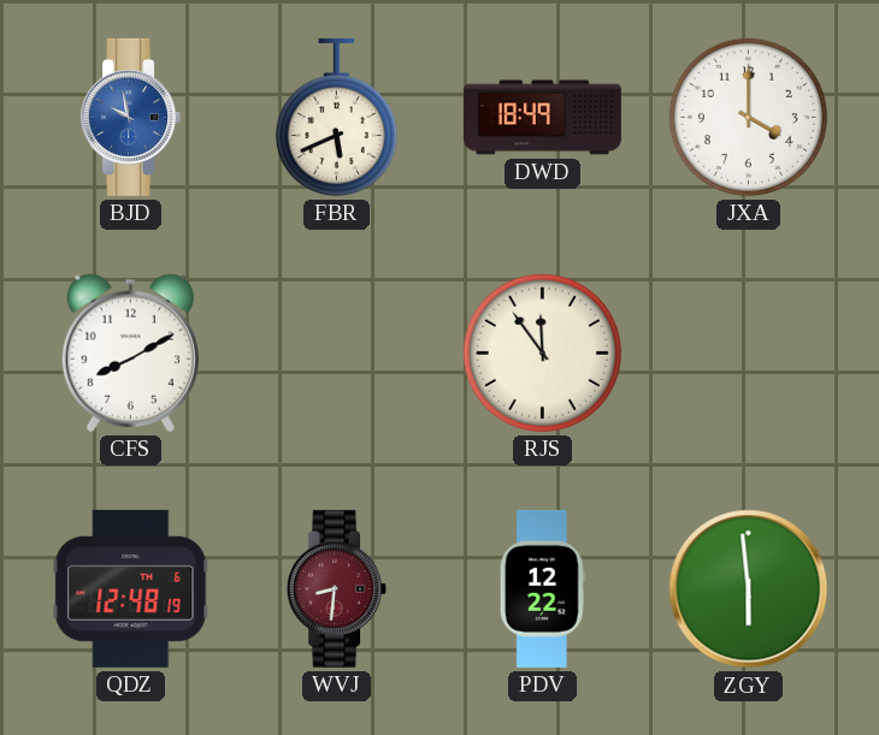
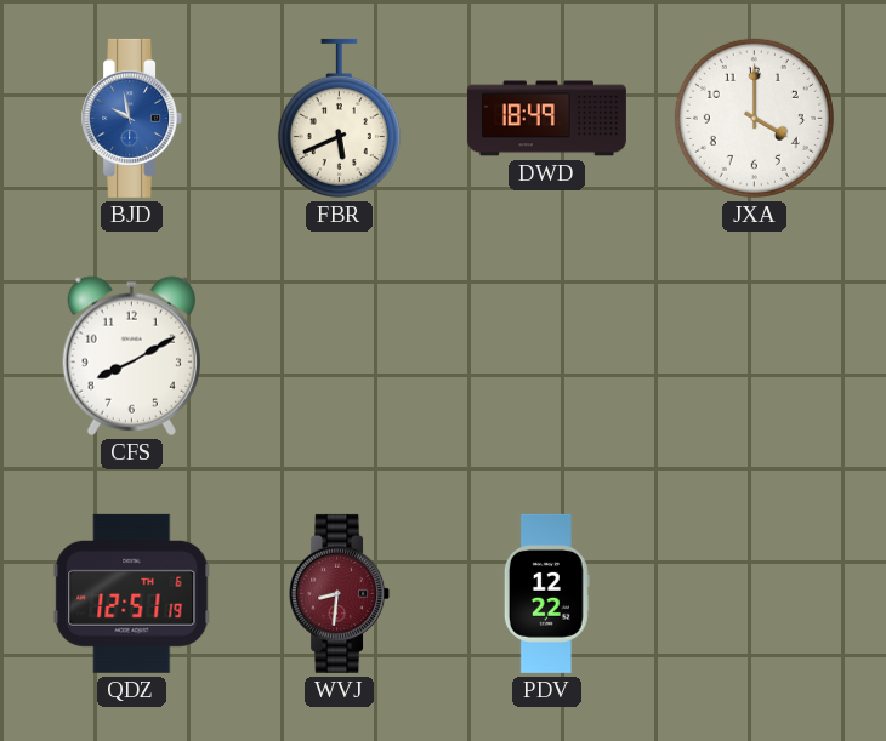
RJS: 11:54 -> none
QDZ: 12:48 -> 12:51
ZGY: 5:59 -> none
